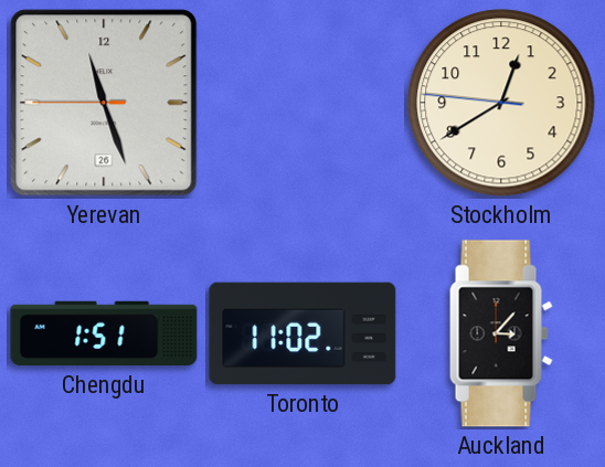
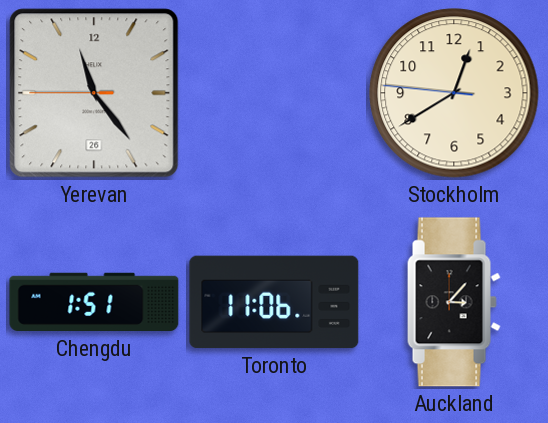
Yerevan: 11:26 -> 11:23
Toronto: 11:02 -> 11:06
